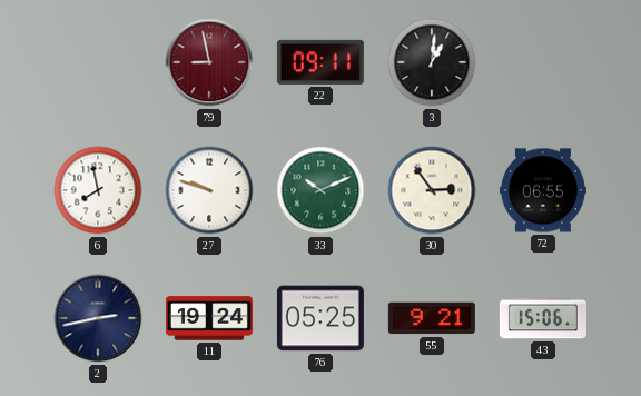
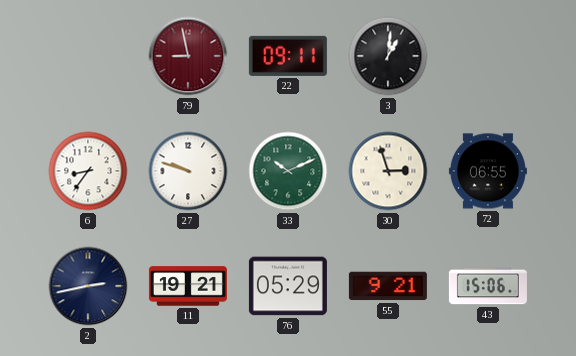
6: 7:58 -> 8:36
30: 2:54 -> 2:57
11: 19:24 -> 19:21
76: 05:25 -> 05:29
